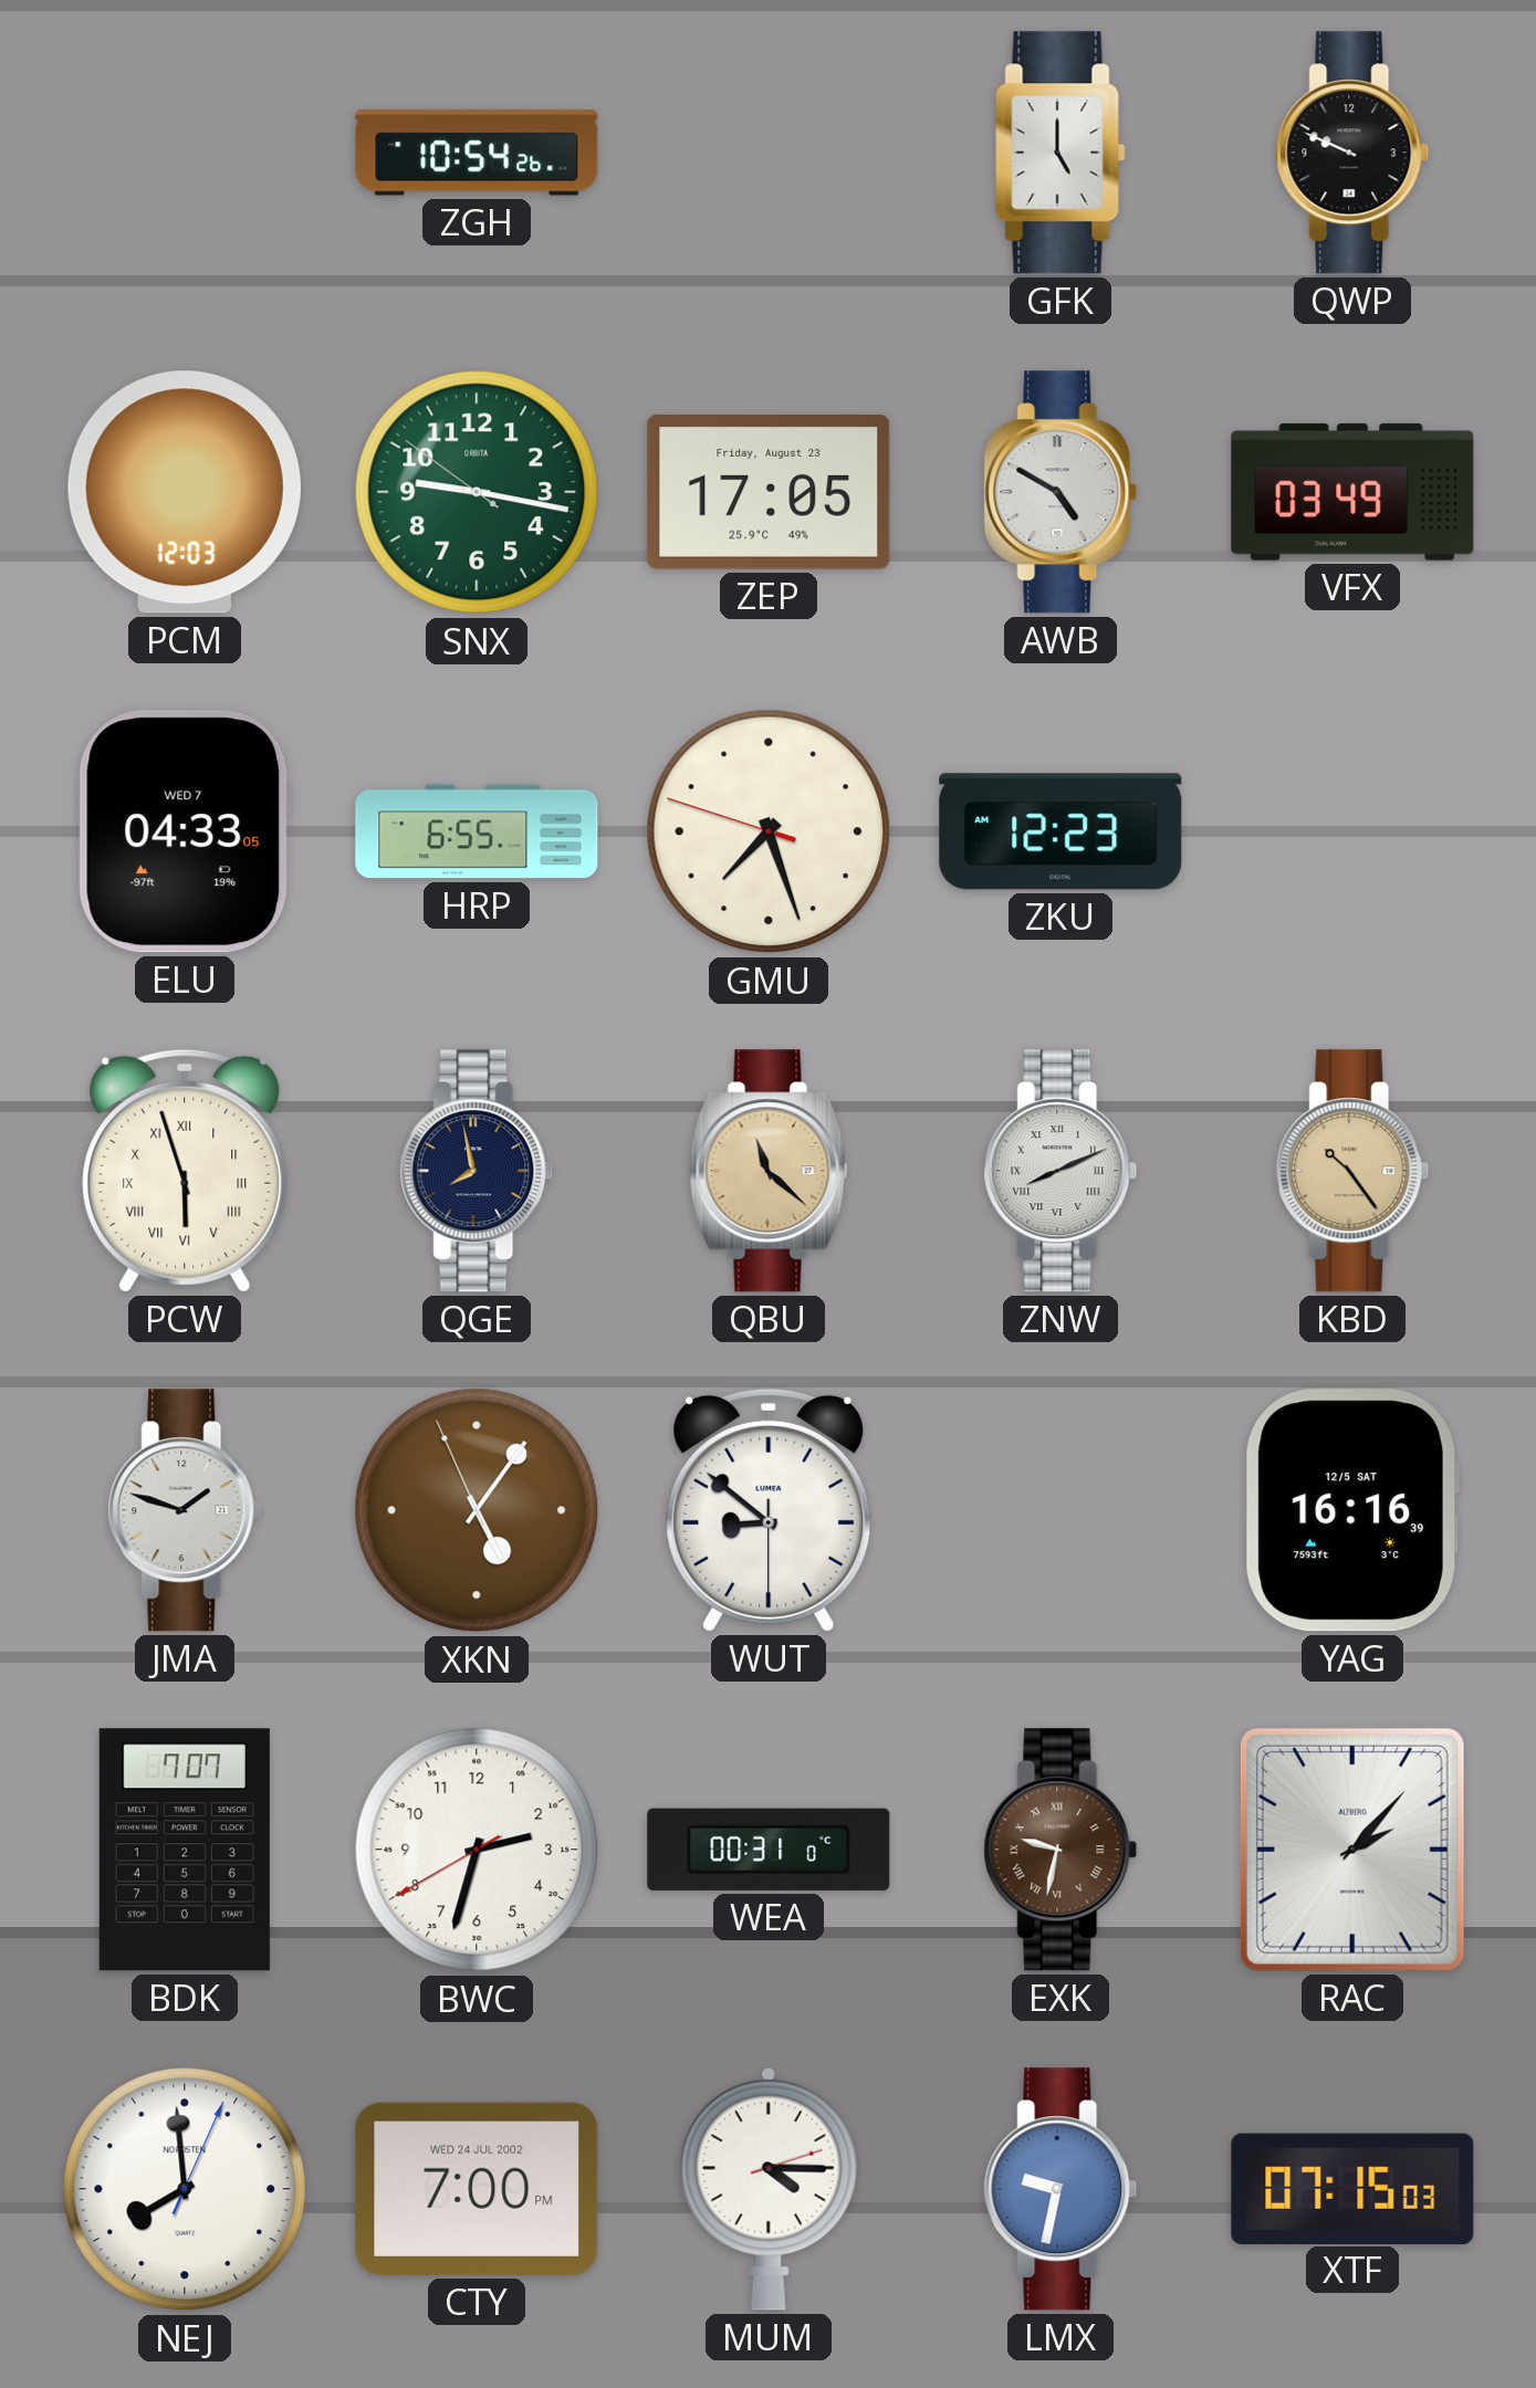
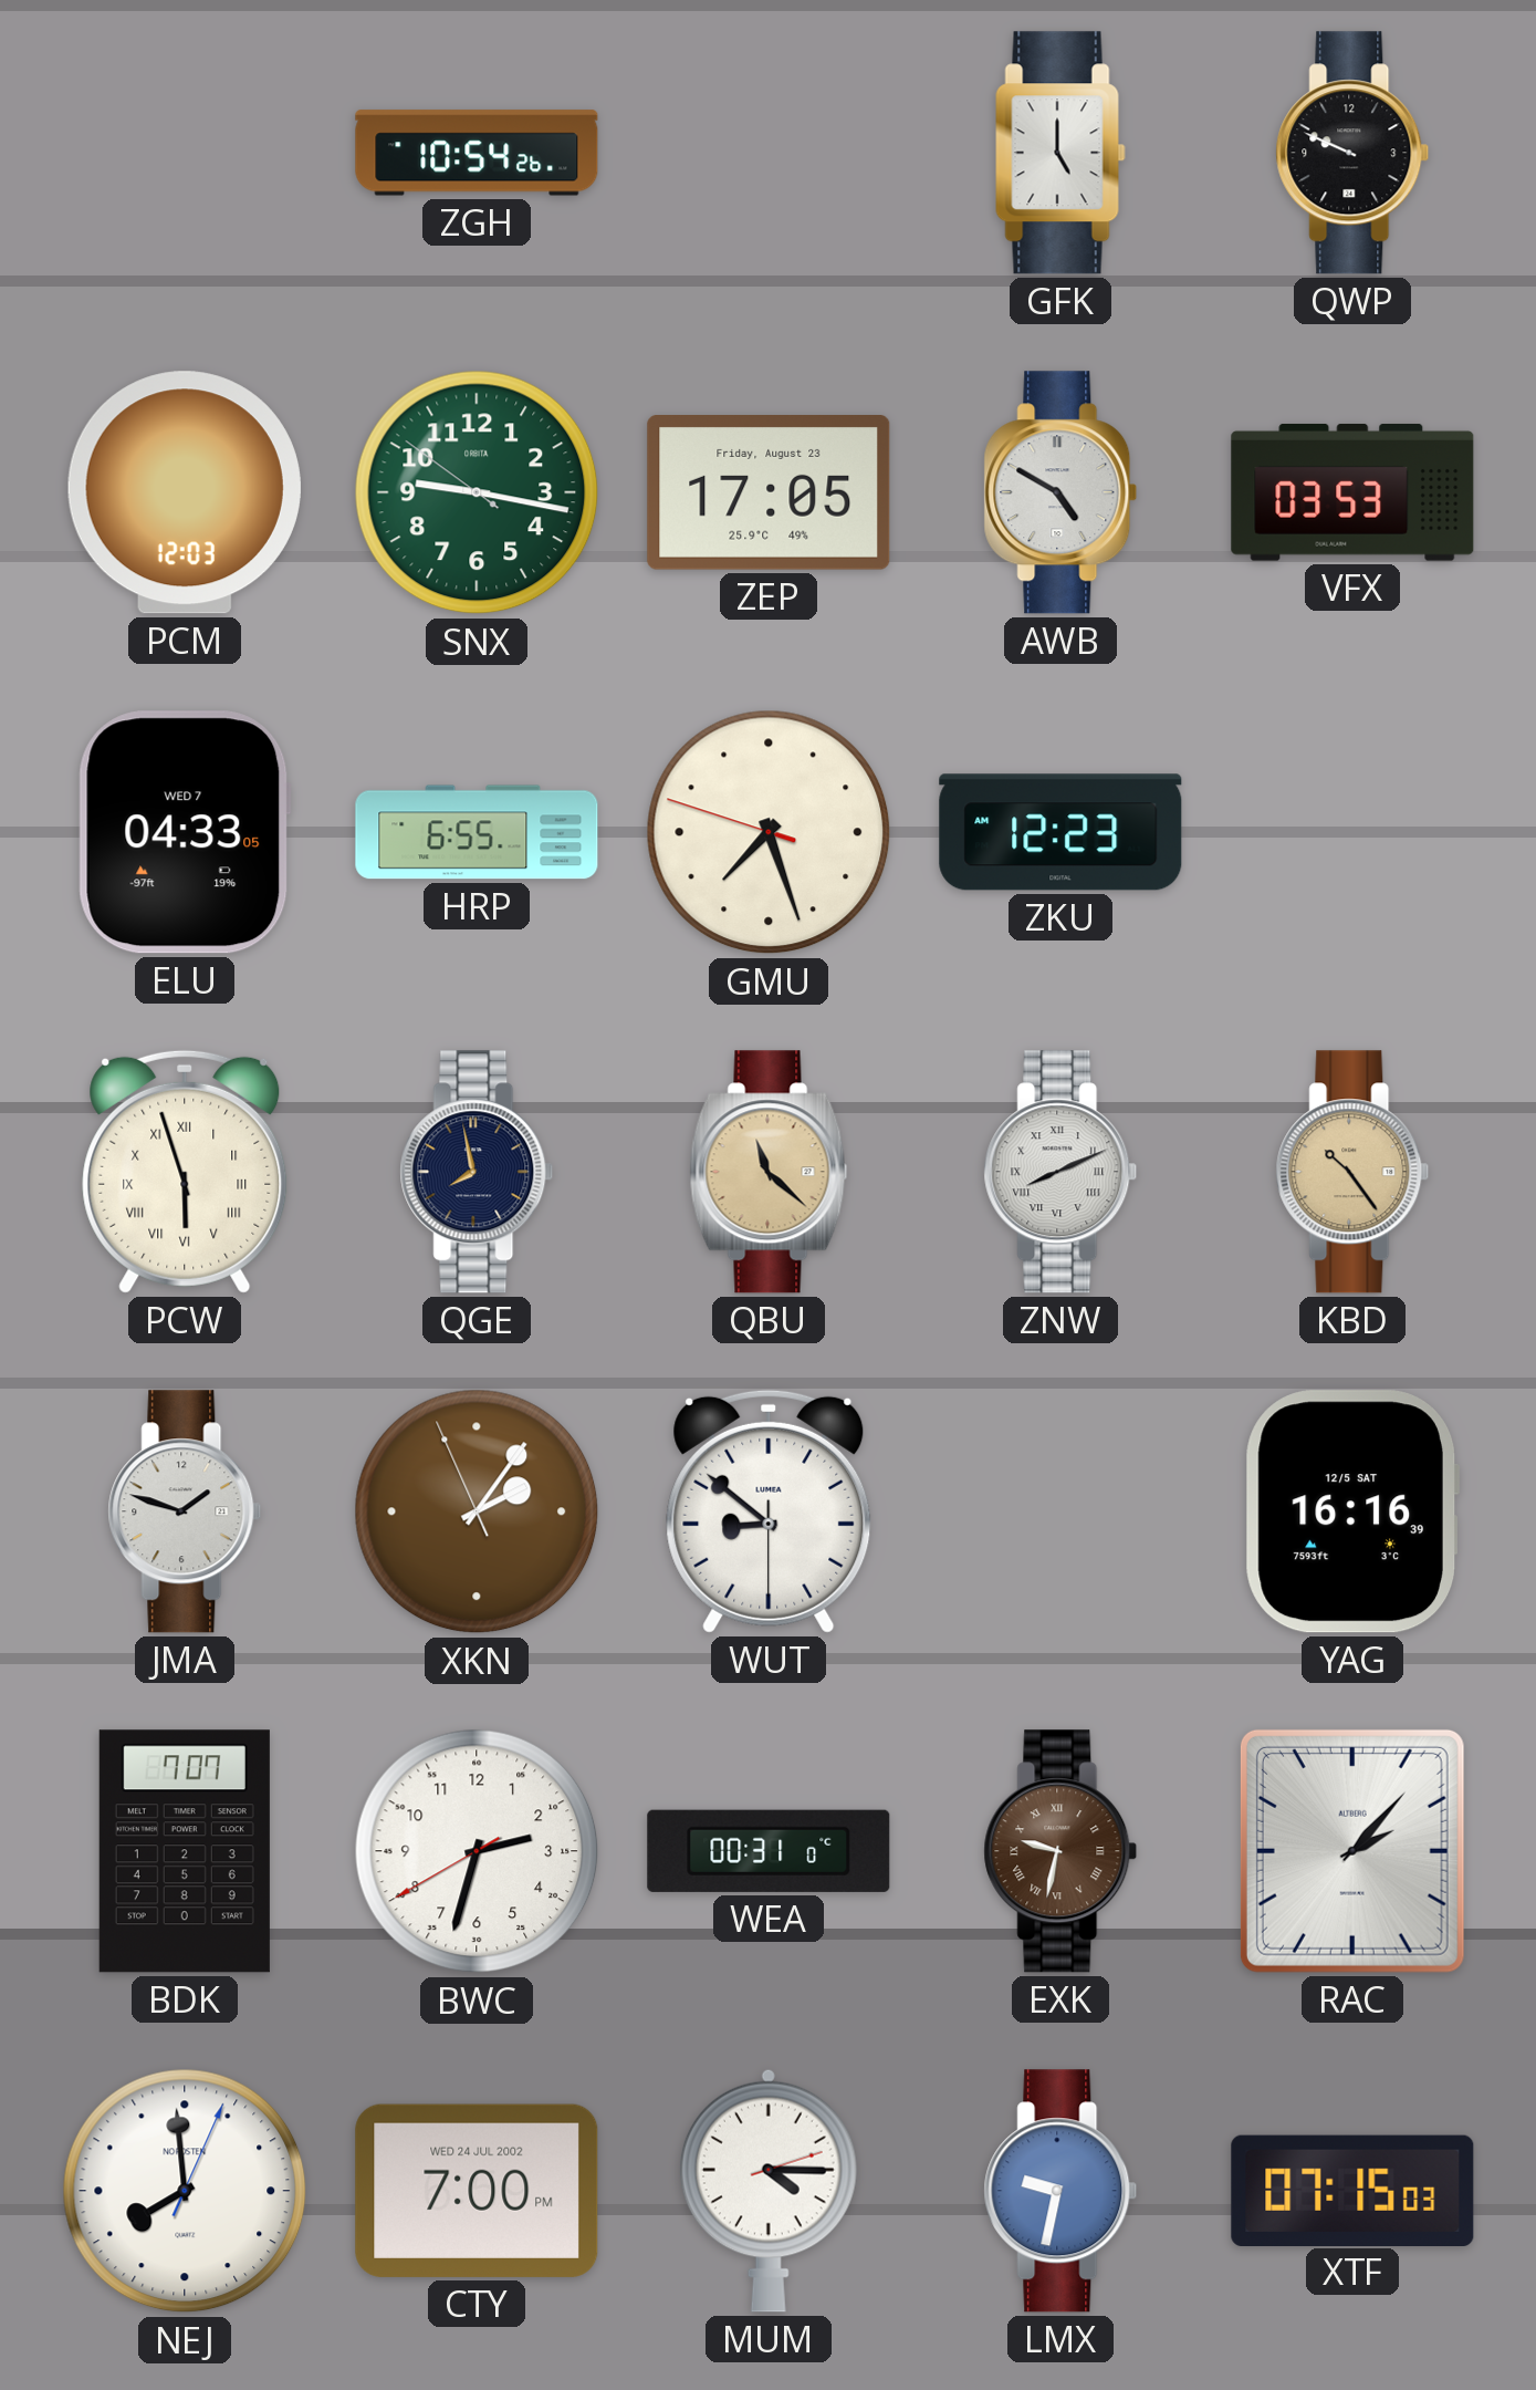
VFX: 03:49 -> 03:53
XKN: 5:05 -> 2:05
